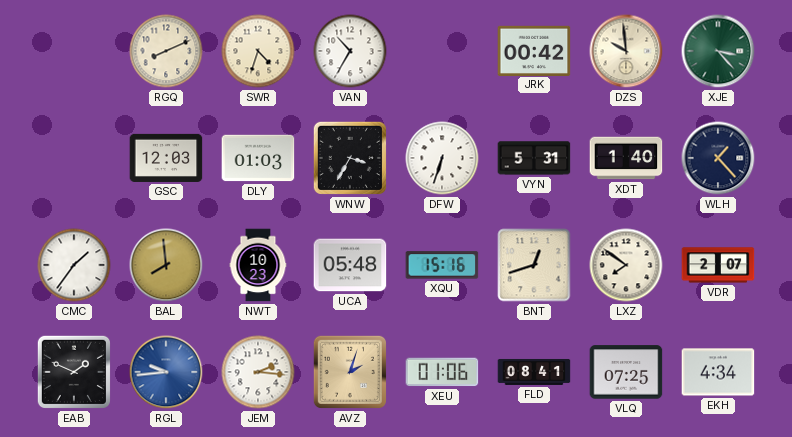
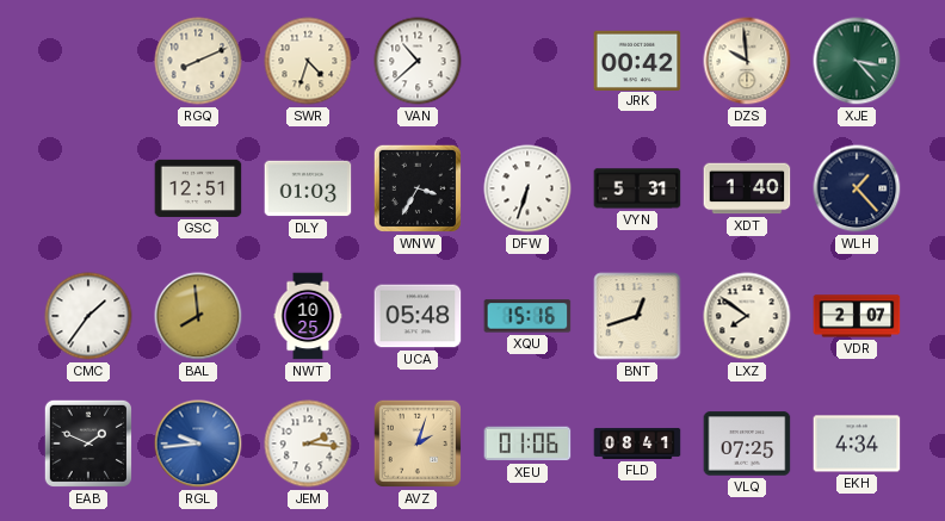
VAN: 10:35 -> 10:38
GSC: 12:03 -> 12:51
NWT: 10:23 -> 10:25
